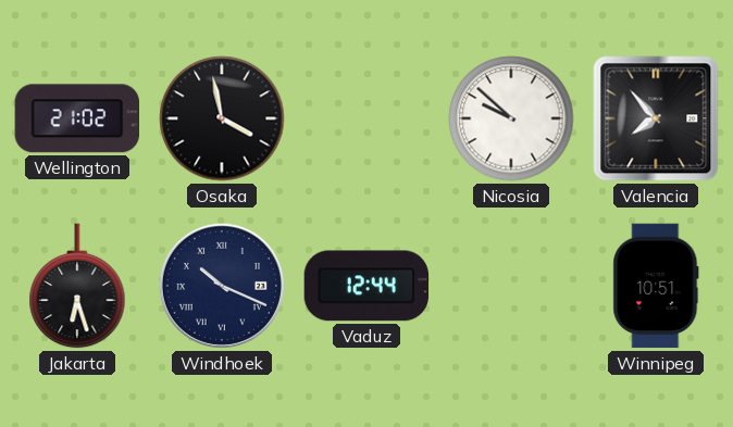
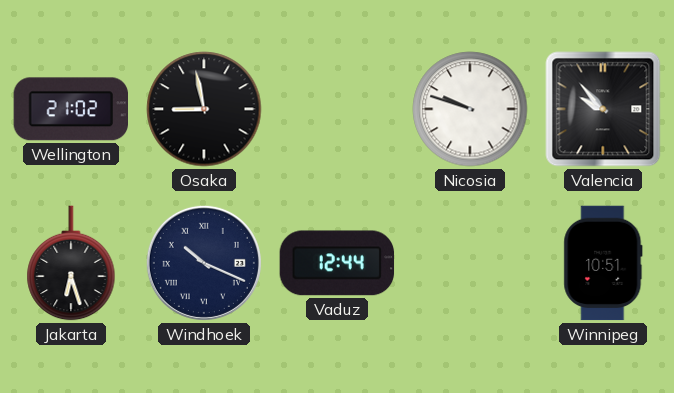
Osaka: 3:58 -> 8:58
Nicosia: 9:52 -> 9:48
Valencia: 7:53 -> 9:53
